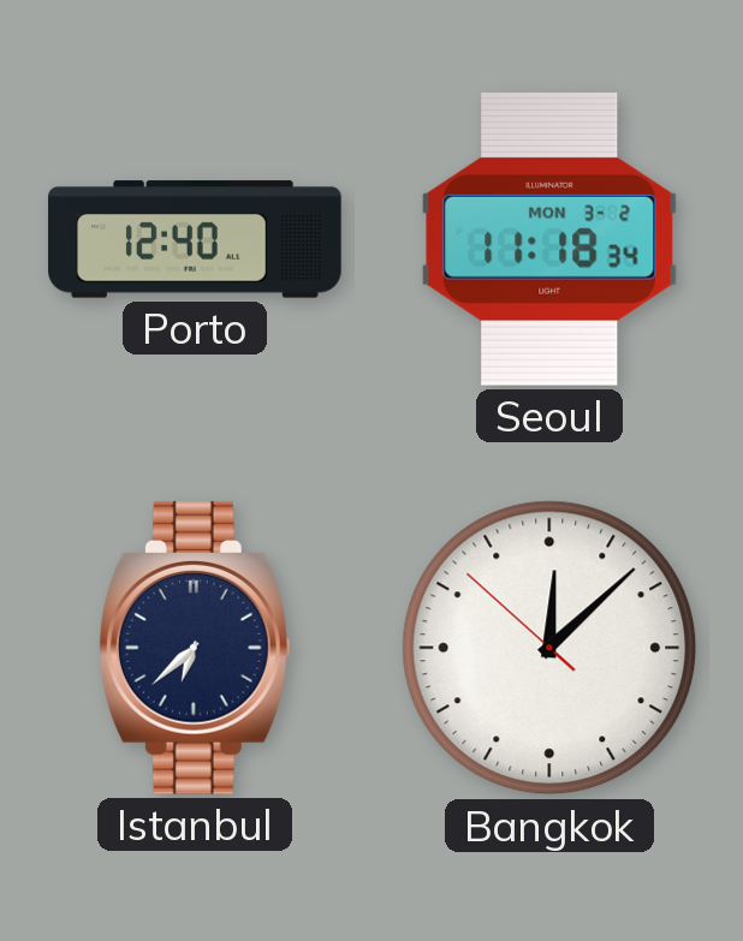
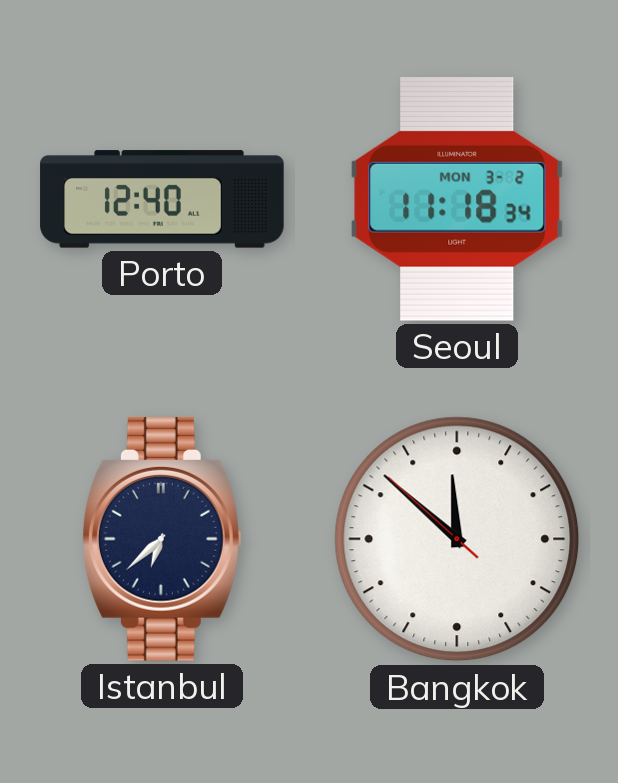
Bangkok: 12:07 -> 11:51
